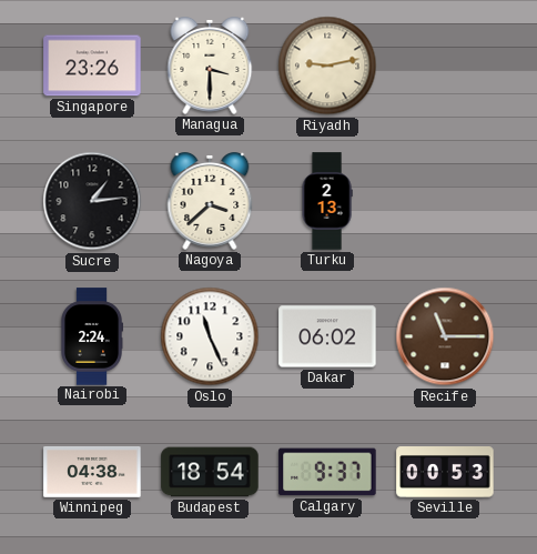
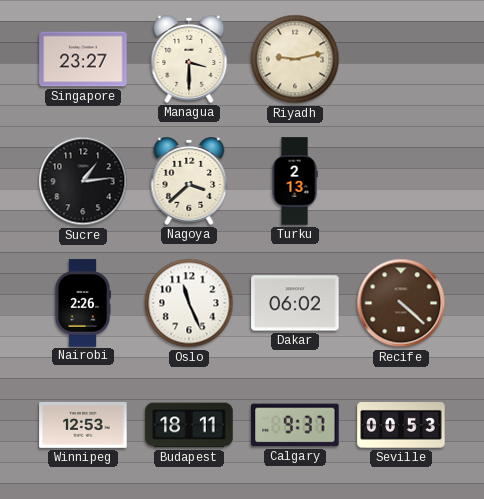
Singapore: 23:26 -> 23:27
Nairobi: 2:24 -> 2:26
Recife: 11:15 -> 4:22
Winnipeg: 04:38 -> 12:53
Budapest: 18:54 -> 18:11
